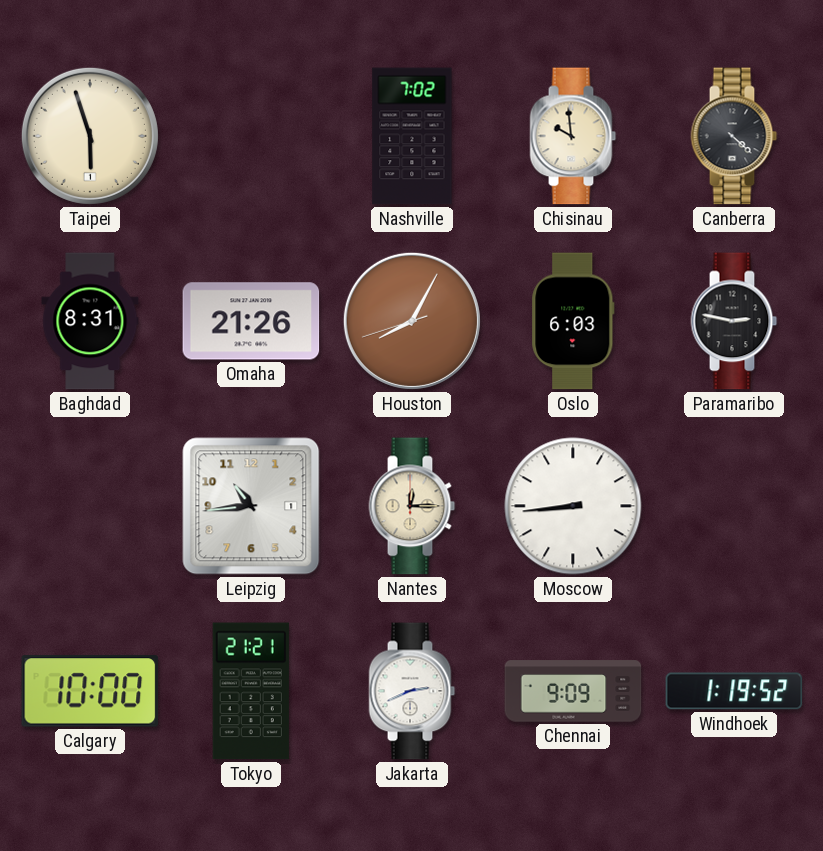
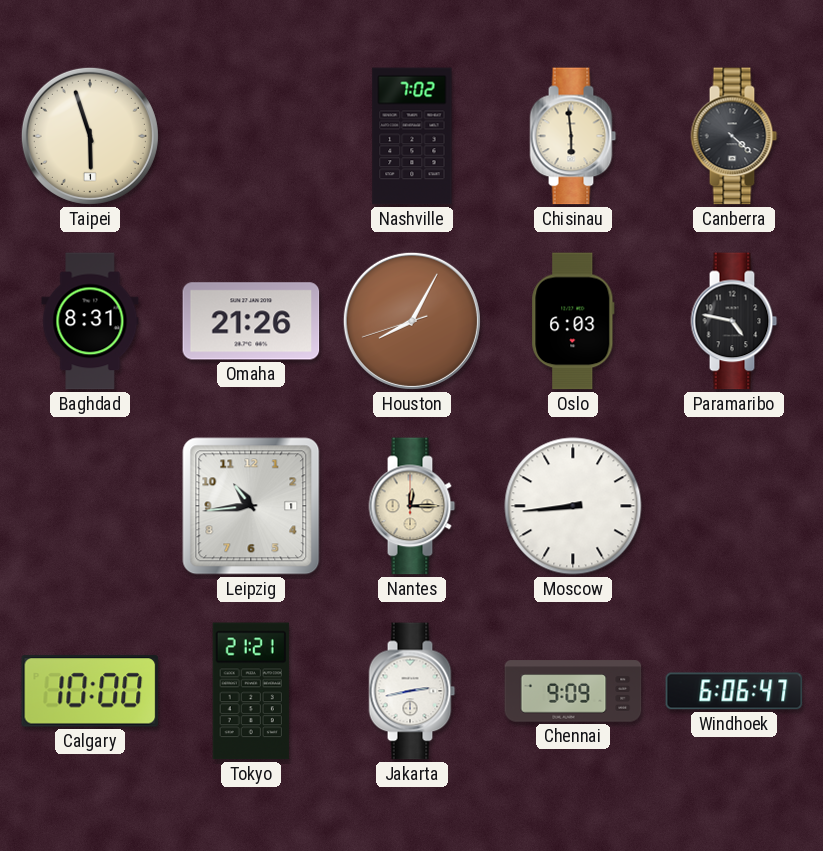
Chisinau: 9:59 -> 5:59
Paramaribo: 2:47 -> 4:47
Jakarta: 2:41 -> 2:43
Windhoek: 1:19 -> 6:06
